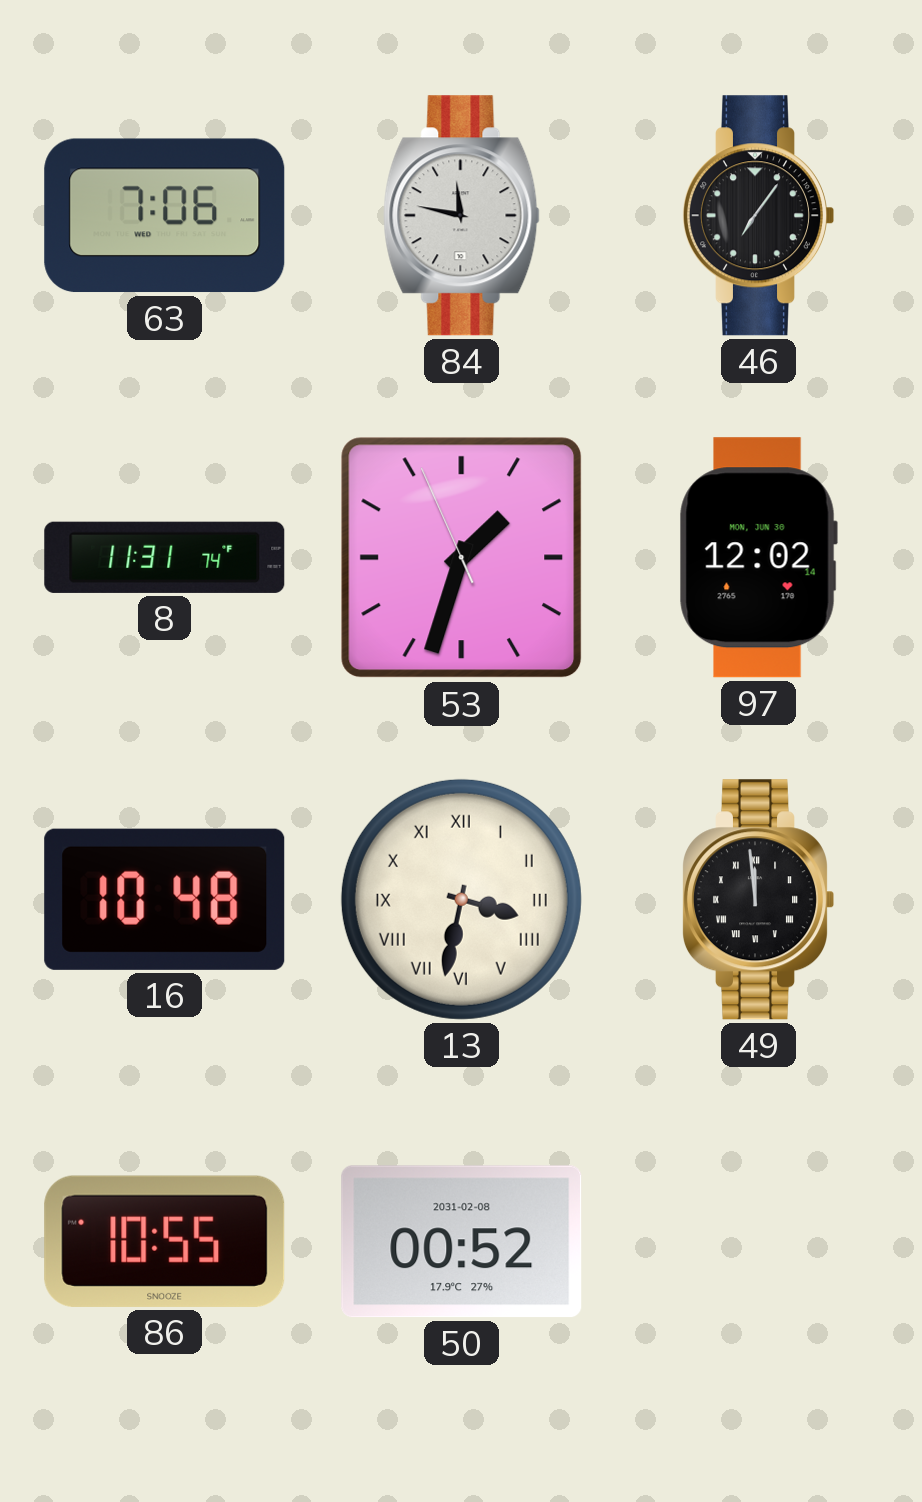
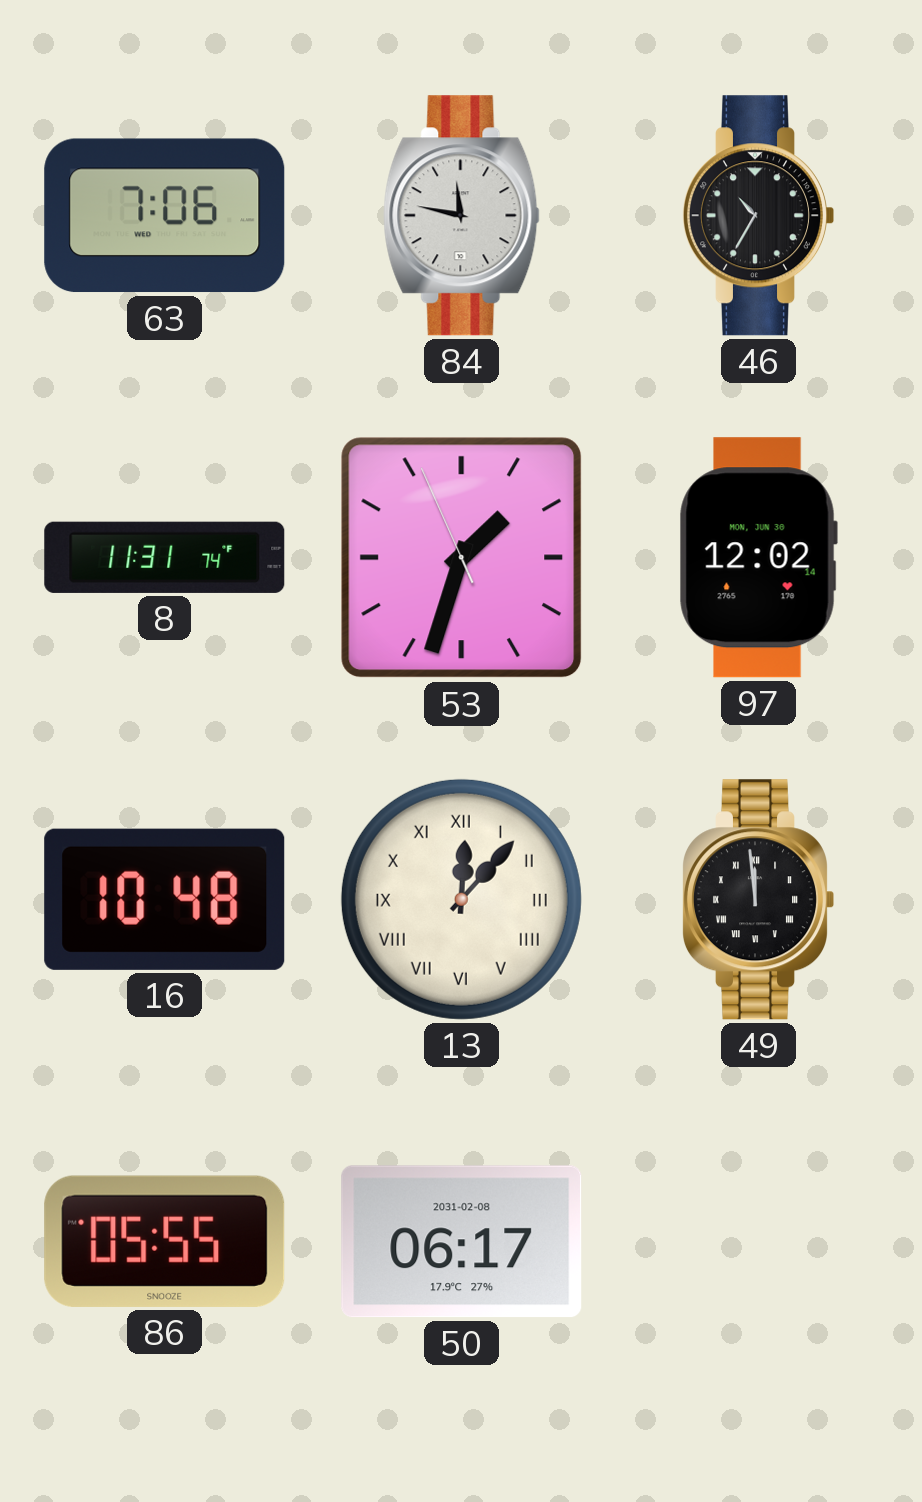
46: 7:06 -> 10:35
13: 3:32 -> 12:07
86: 10:55 -> 05:55
50: 00:52 -> 06:17
